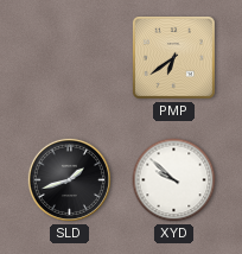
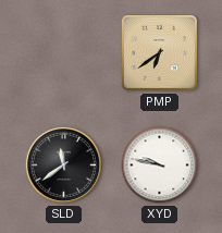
SLD: 1:42 -> 11:39
XYD: 9:52 -> 9:47
